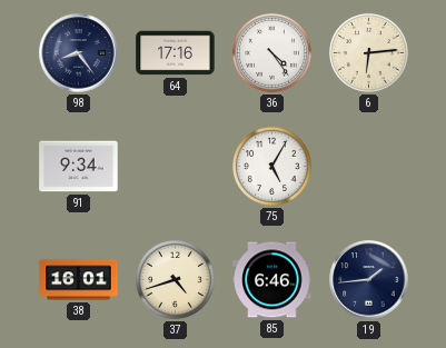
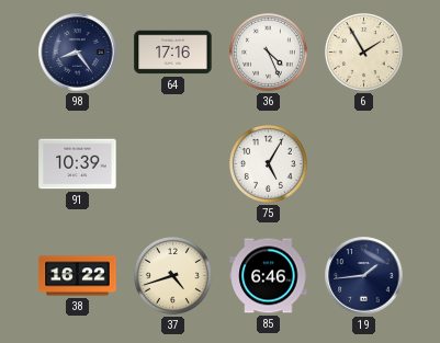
36: 4:24 -> 4:26
6: 6:14 -> 1:55
91: 9:34 -> 10:39
38: 16:01 -> 16:22
